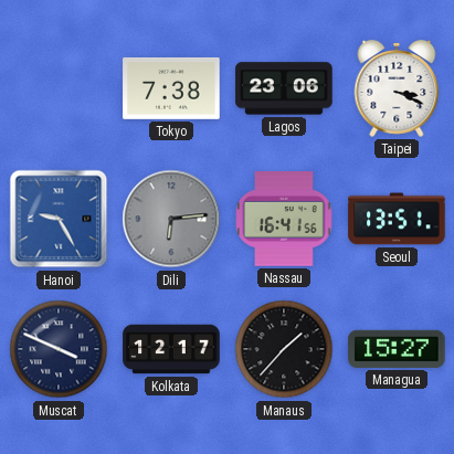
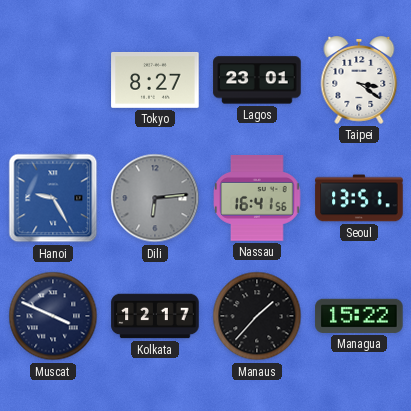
Tokyo: 7:38 -> 8:27
Lagos: 23:06 -> 23:01
Taipei: 3:19 -> 3:21
Managua: 15:27 -> 15:22
